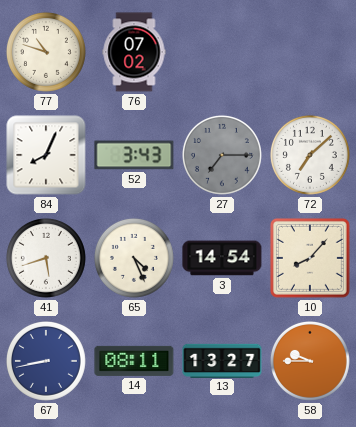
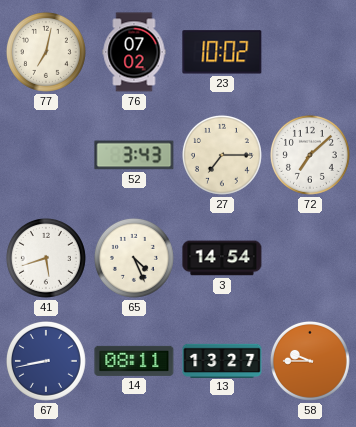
77: 10:48 -> 7:02
23: none -> 10:02
84: 8:04 -> none
27 dial: grey -> cream
10: 8:07 -> none
